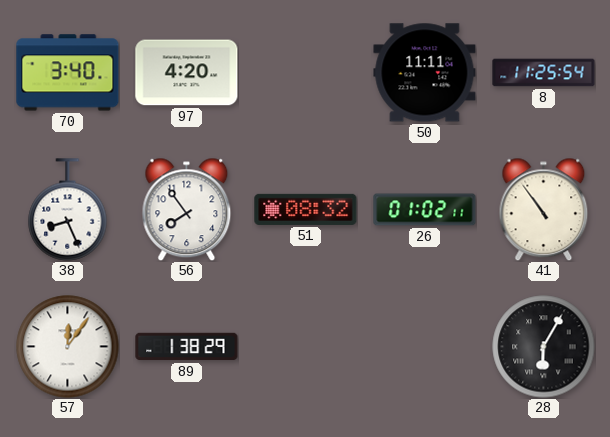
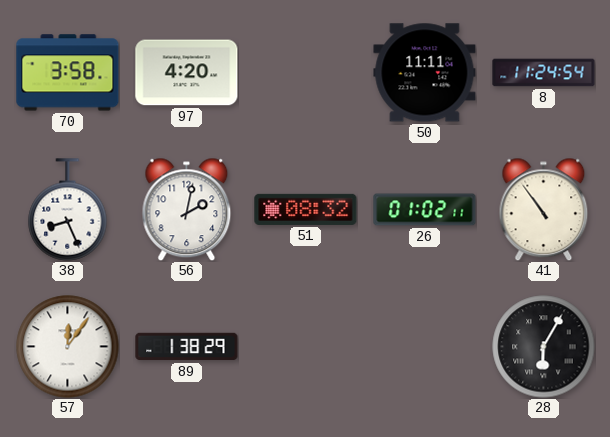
70: 3:40 -> 3:58
8: 11:25 -> 11:24
56: 7:54 -> 2:02
